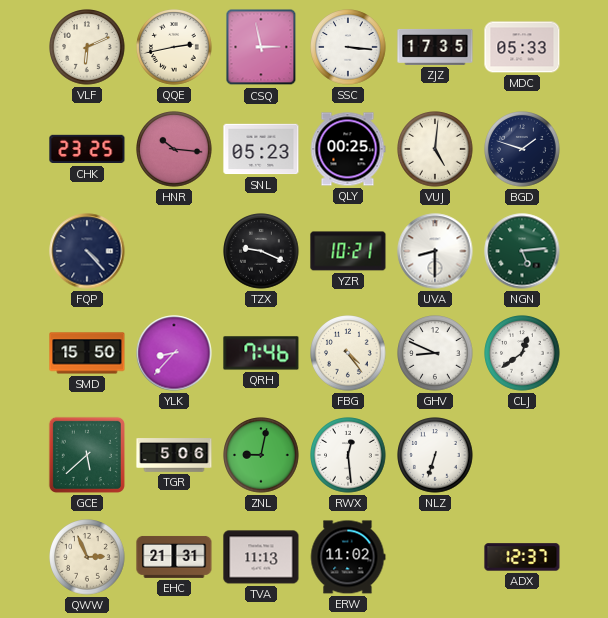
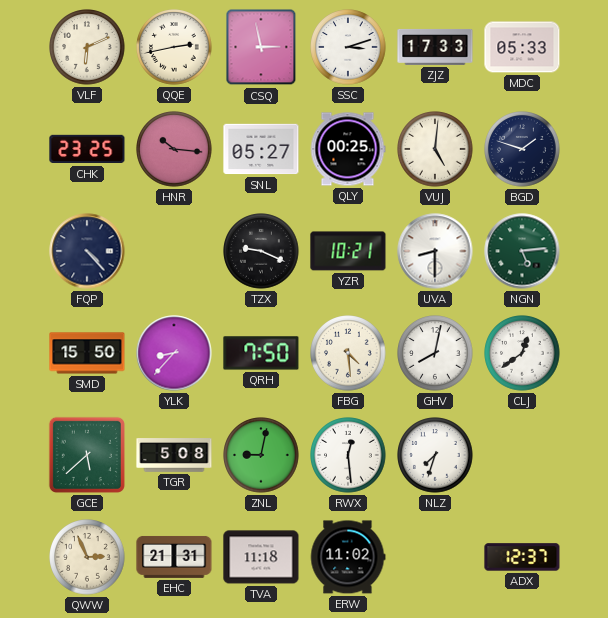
SSC: 3:16 -> 3:12
ZJZ: 17:35 -> 17:33
SNL: 05:23 -> 05:27
QRH: 7:46 -> 7:50
FBG: 4:24 -> 4:29
GHV: 8:49 -> 8:02
TGR: 5:06 -> 5:08
NLZ: 6:33 -> 7:33
TVA: 11:13 -> 11:18
